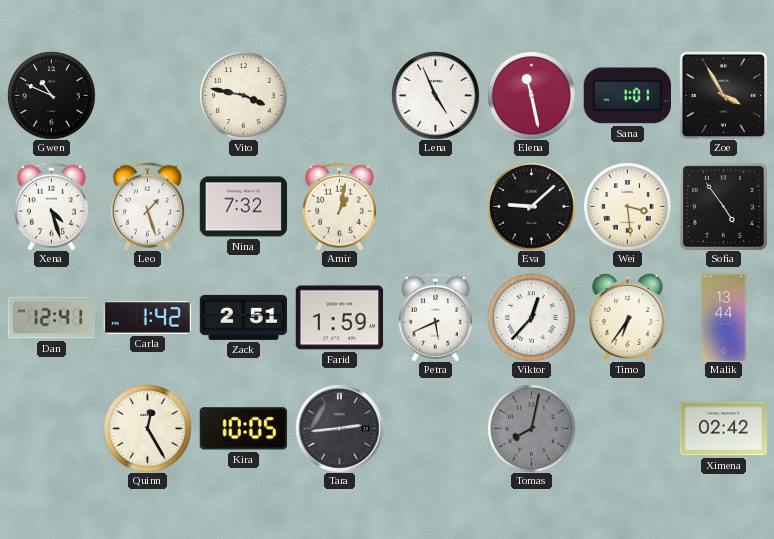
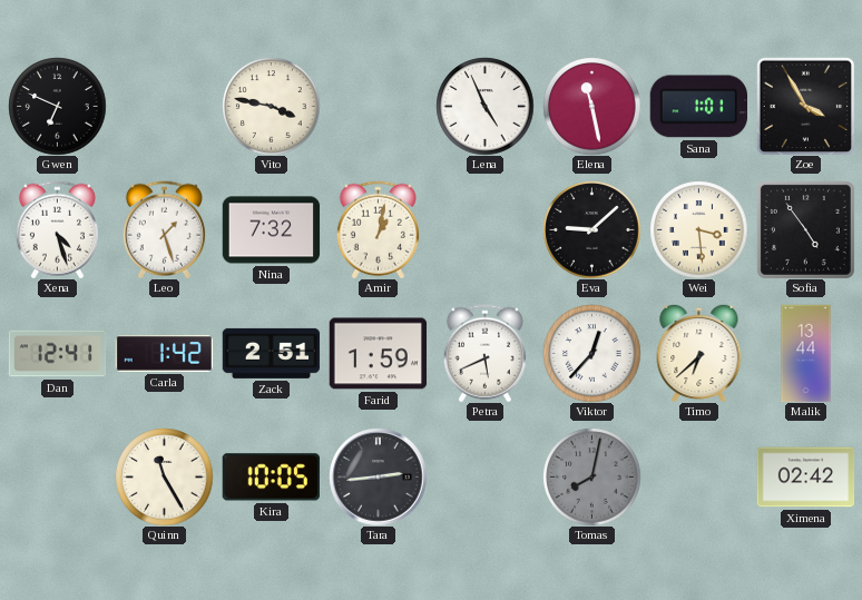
Gwen: 10:49 -> 6:49
Timo: 6:36 -> 6:38
Quinn: 12:25 -> 11:25
